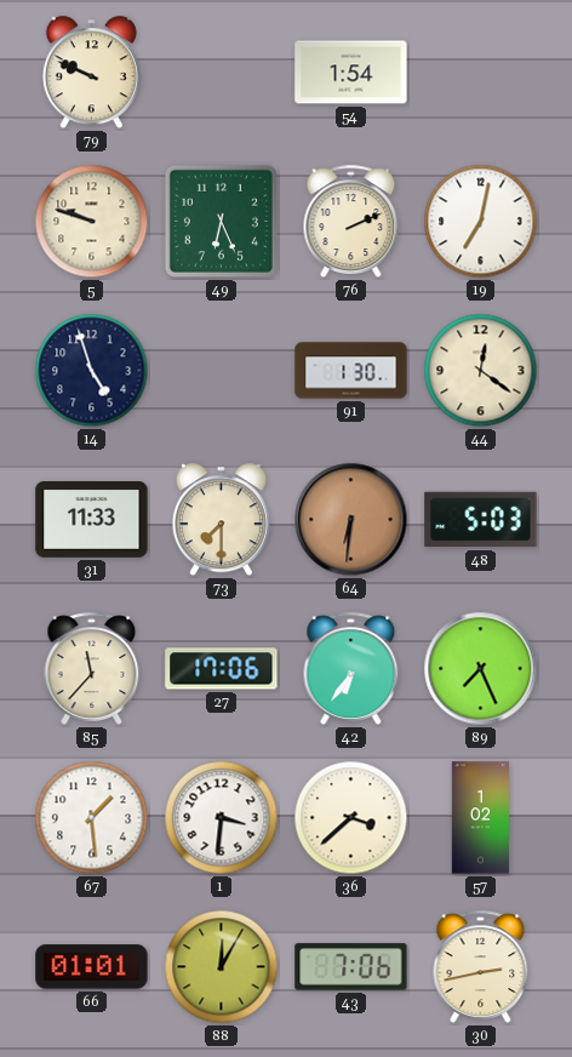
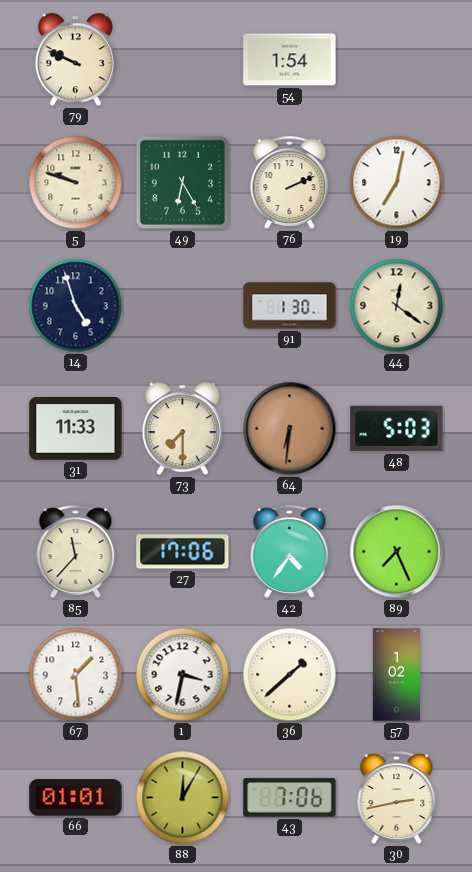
49: 6:26 -> 6:25
42: 6:36 -> 4:36
1: 3:31 -> 3:32
36: 3:38 -> 1:38
